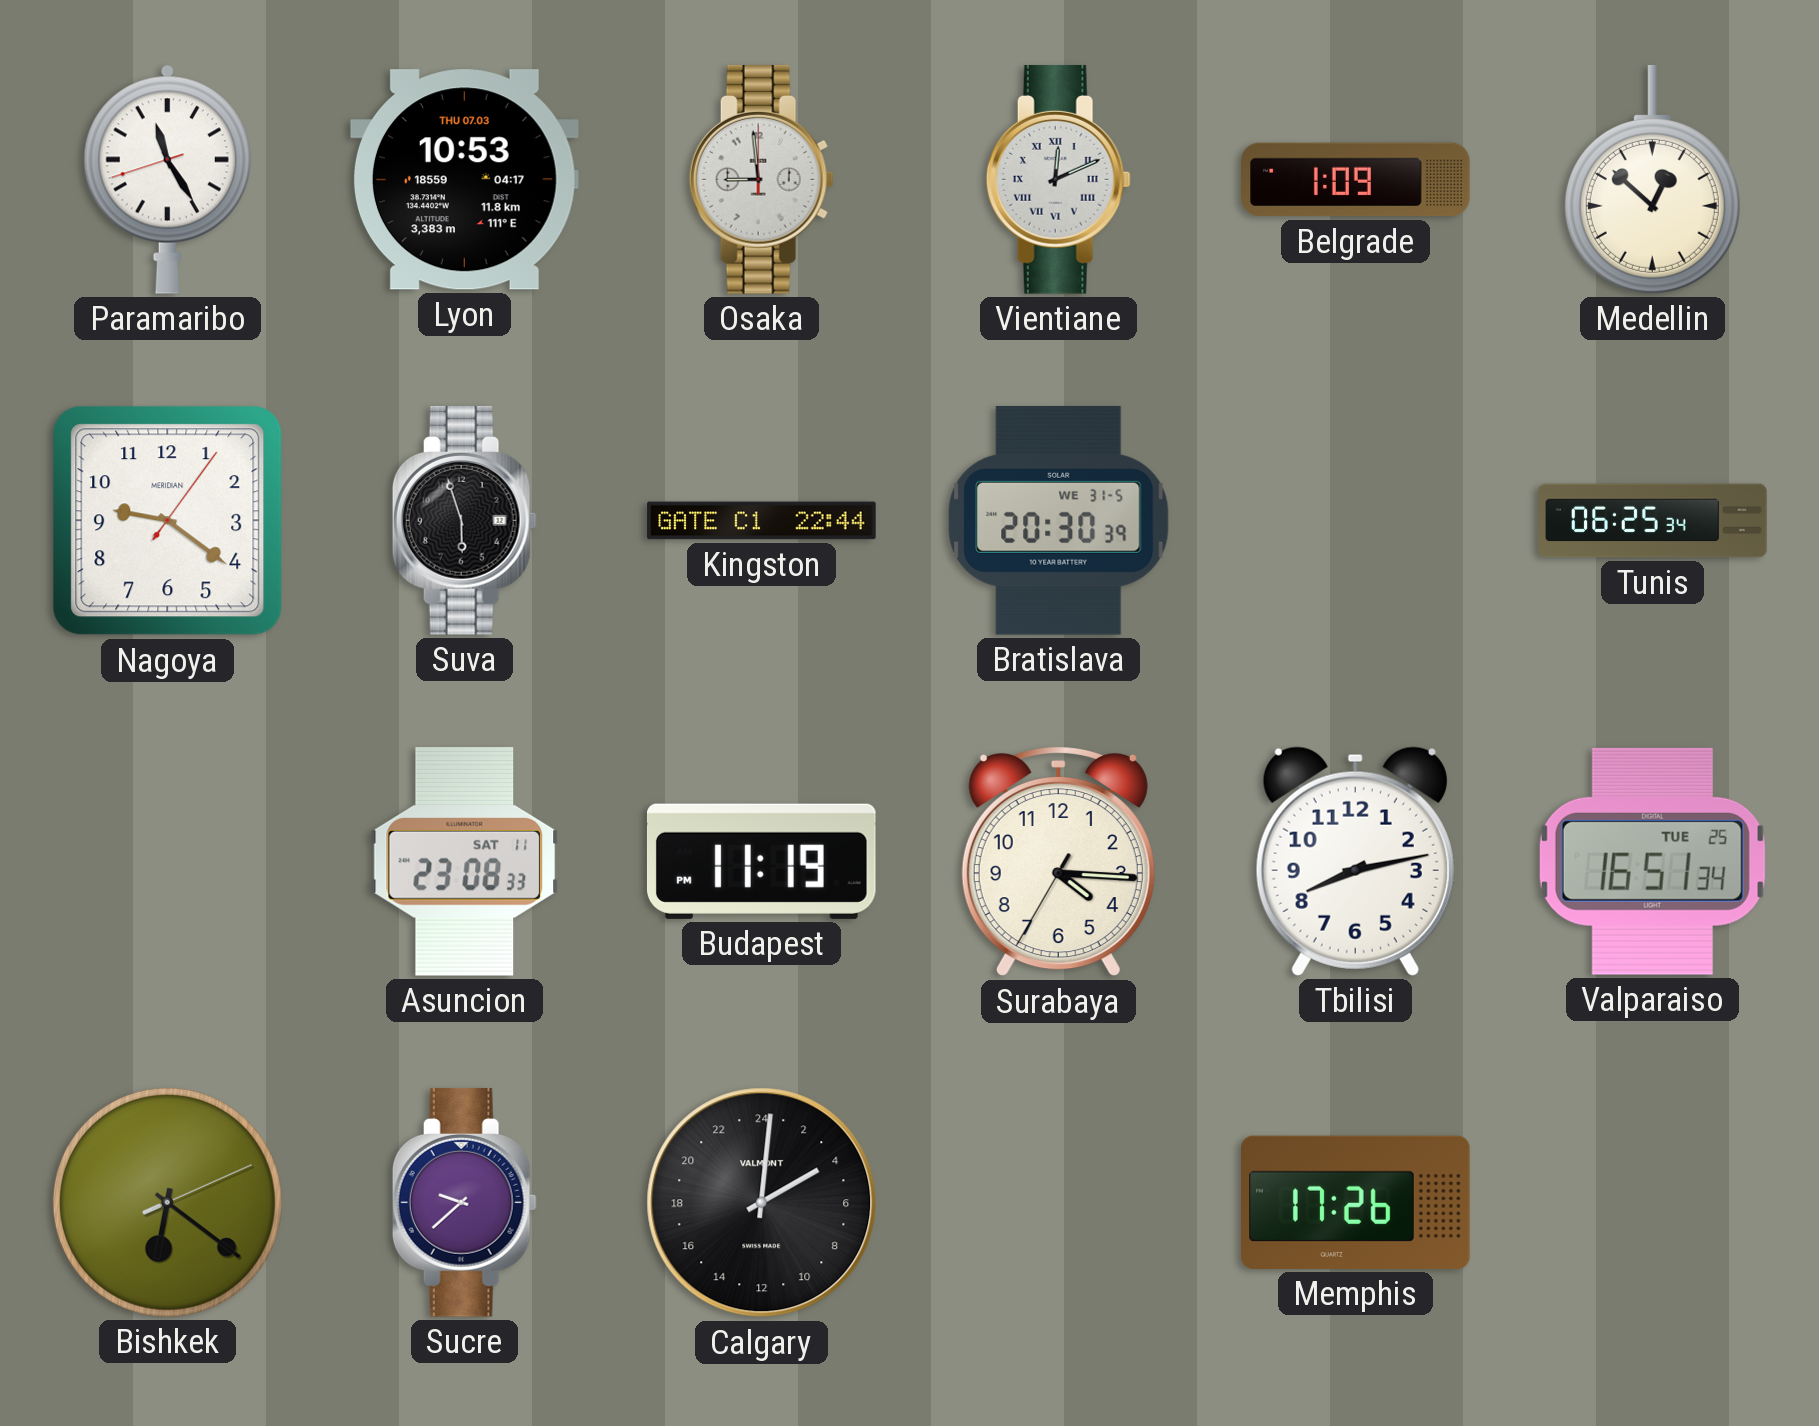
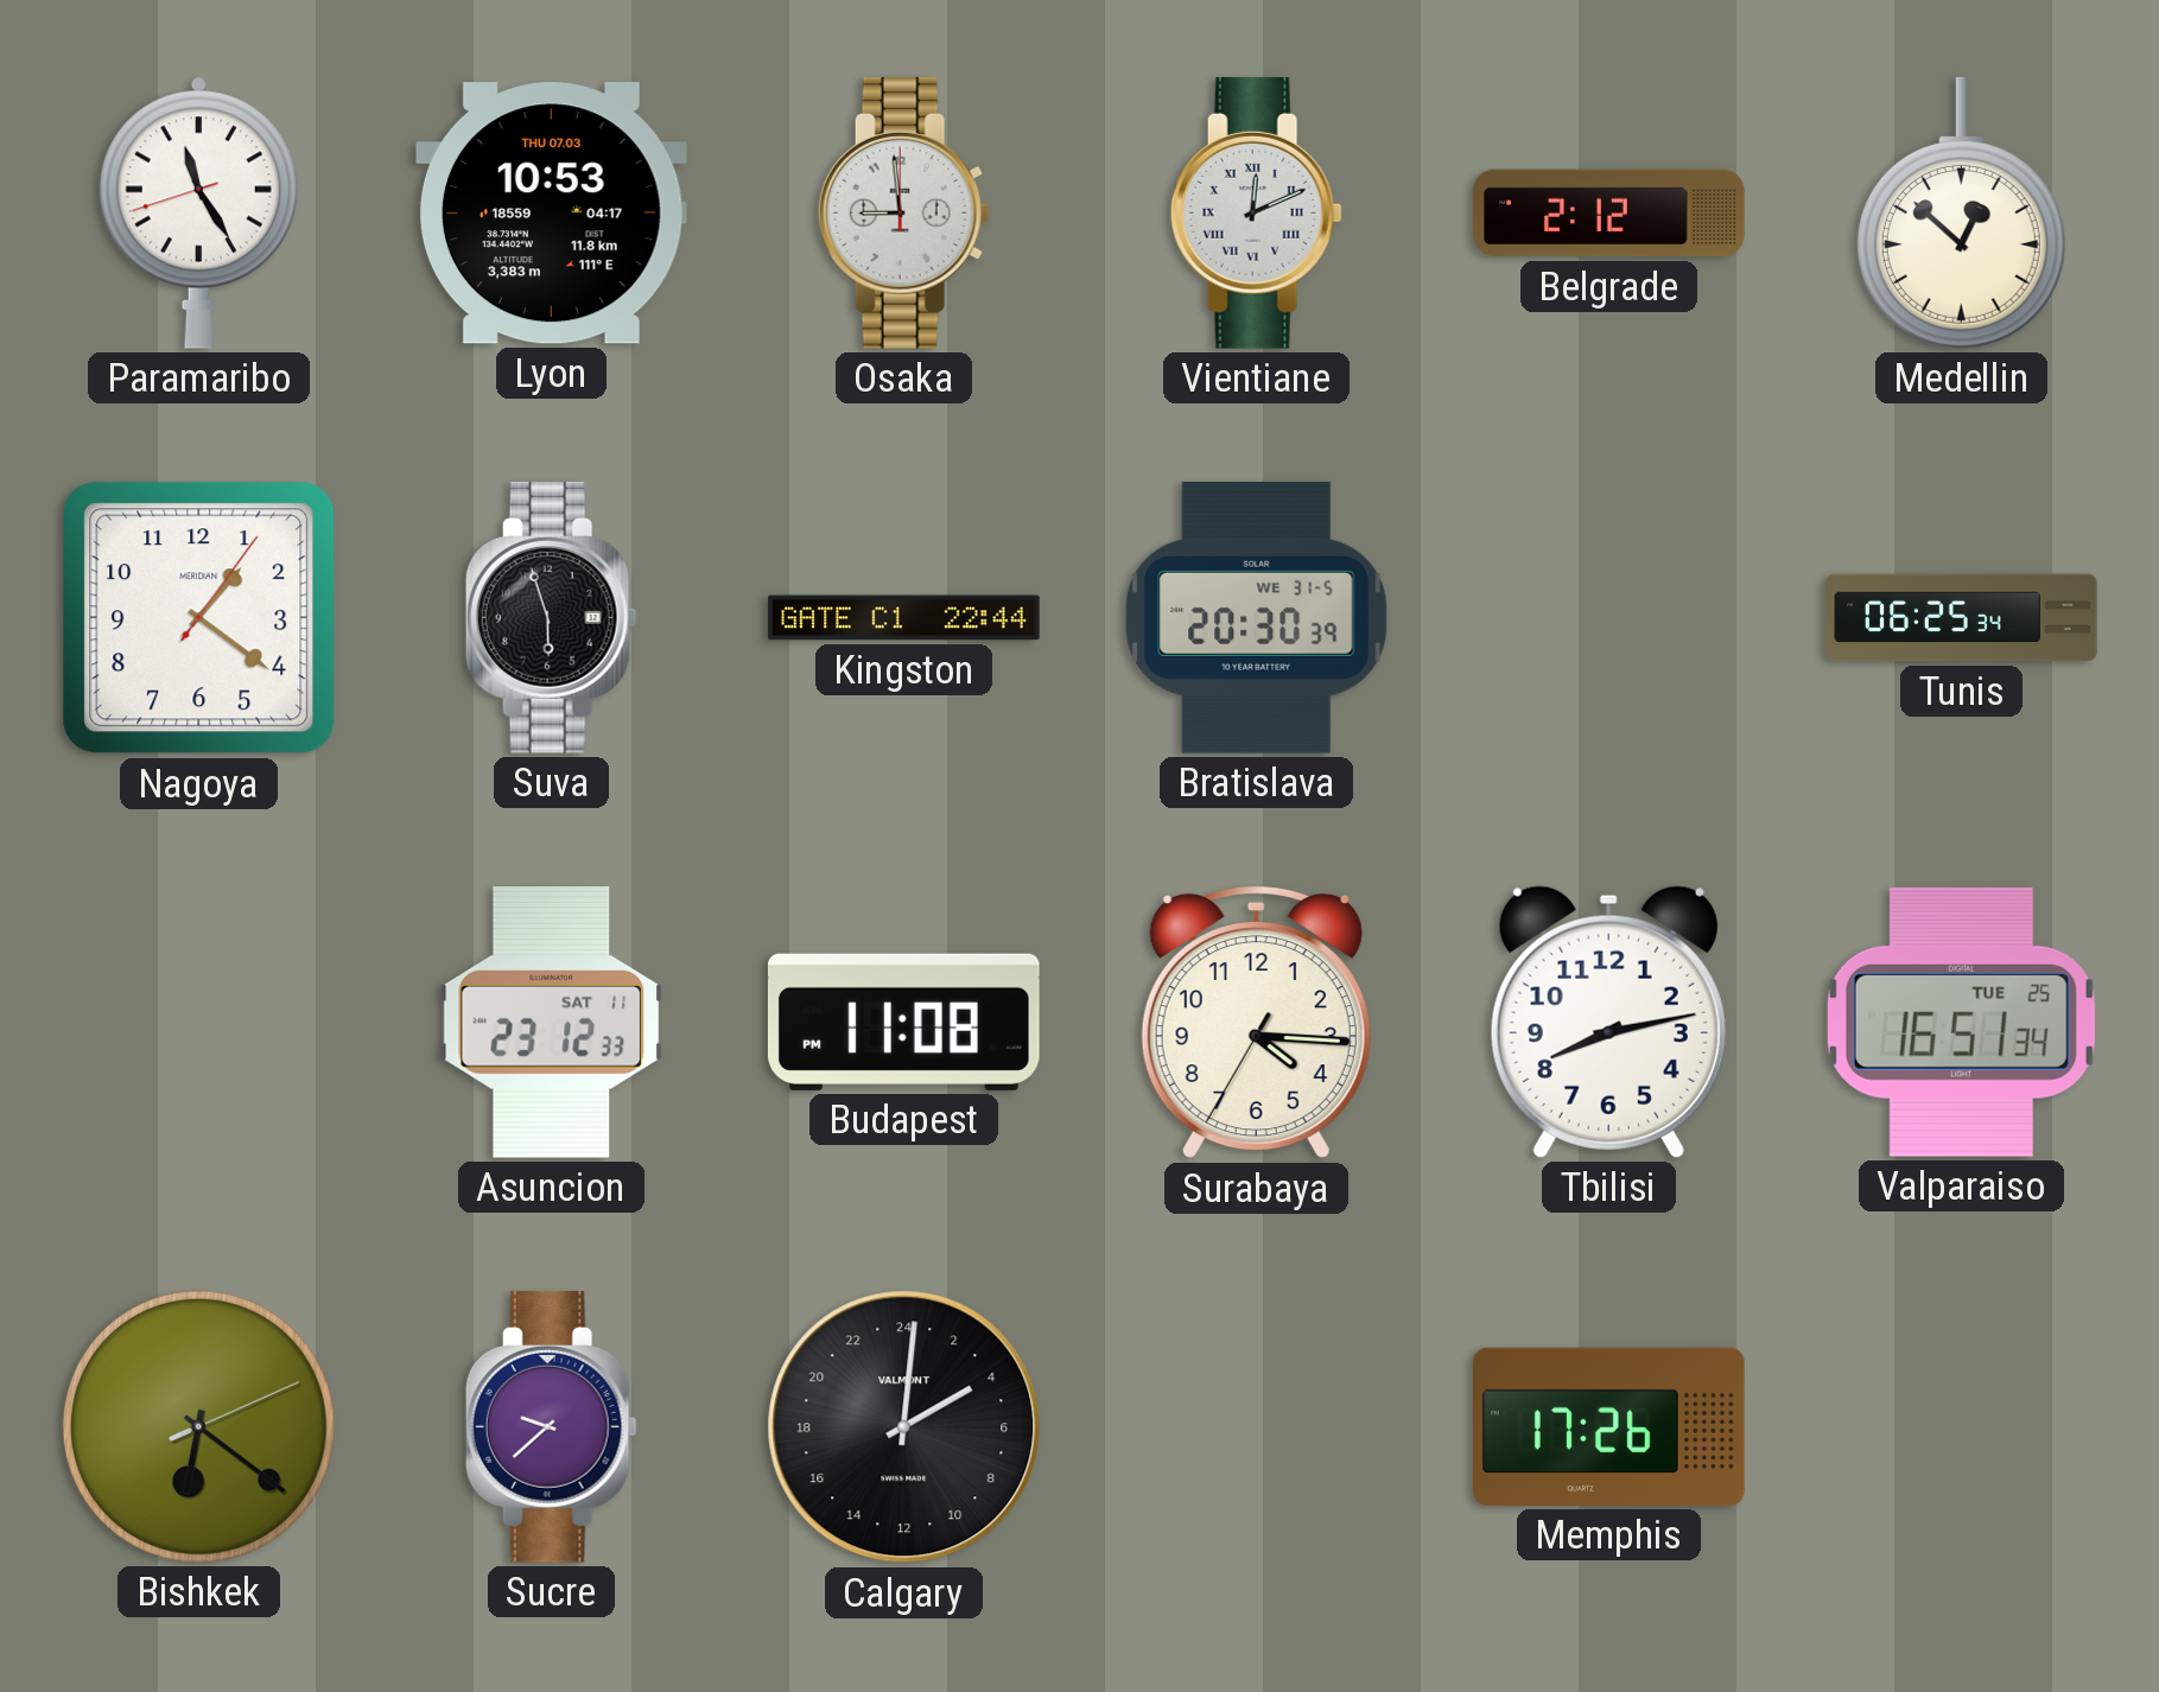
Belgrade: 1:09 -> 2:12
Nagoya: 9:21 -> 1:21
Asuncion: 23:08 -> 23:12
Budapest: 11:19 -> 11:08
